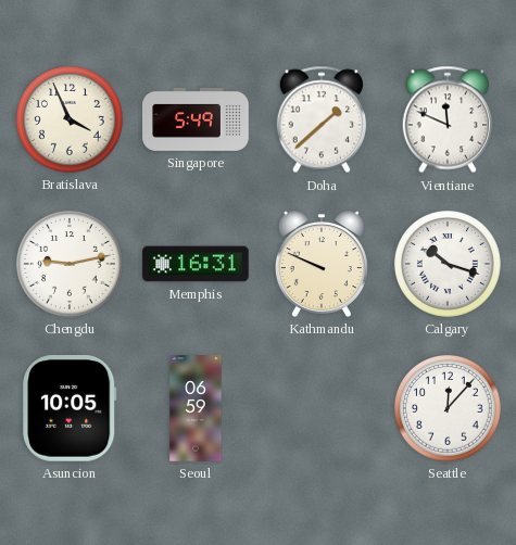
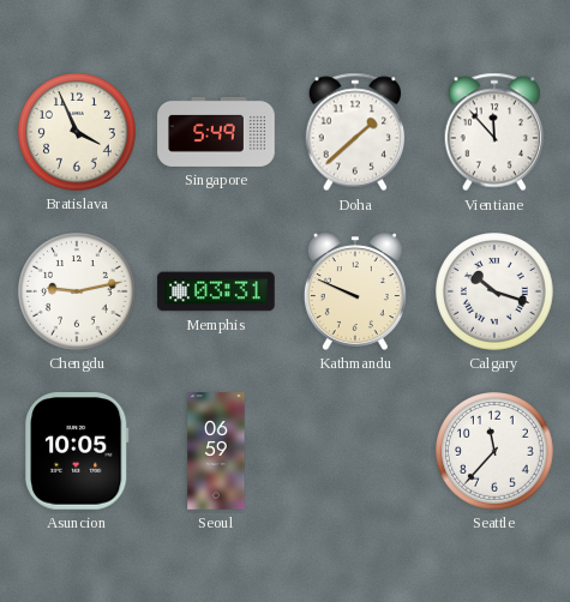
Vientiane: 11:49 -> 11:53
Memphis: 16:31 -> 03:31
Seattle: 12:07 -> 11:37
